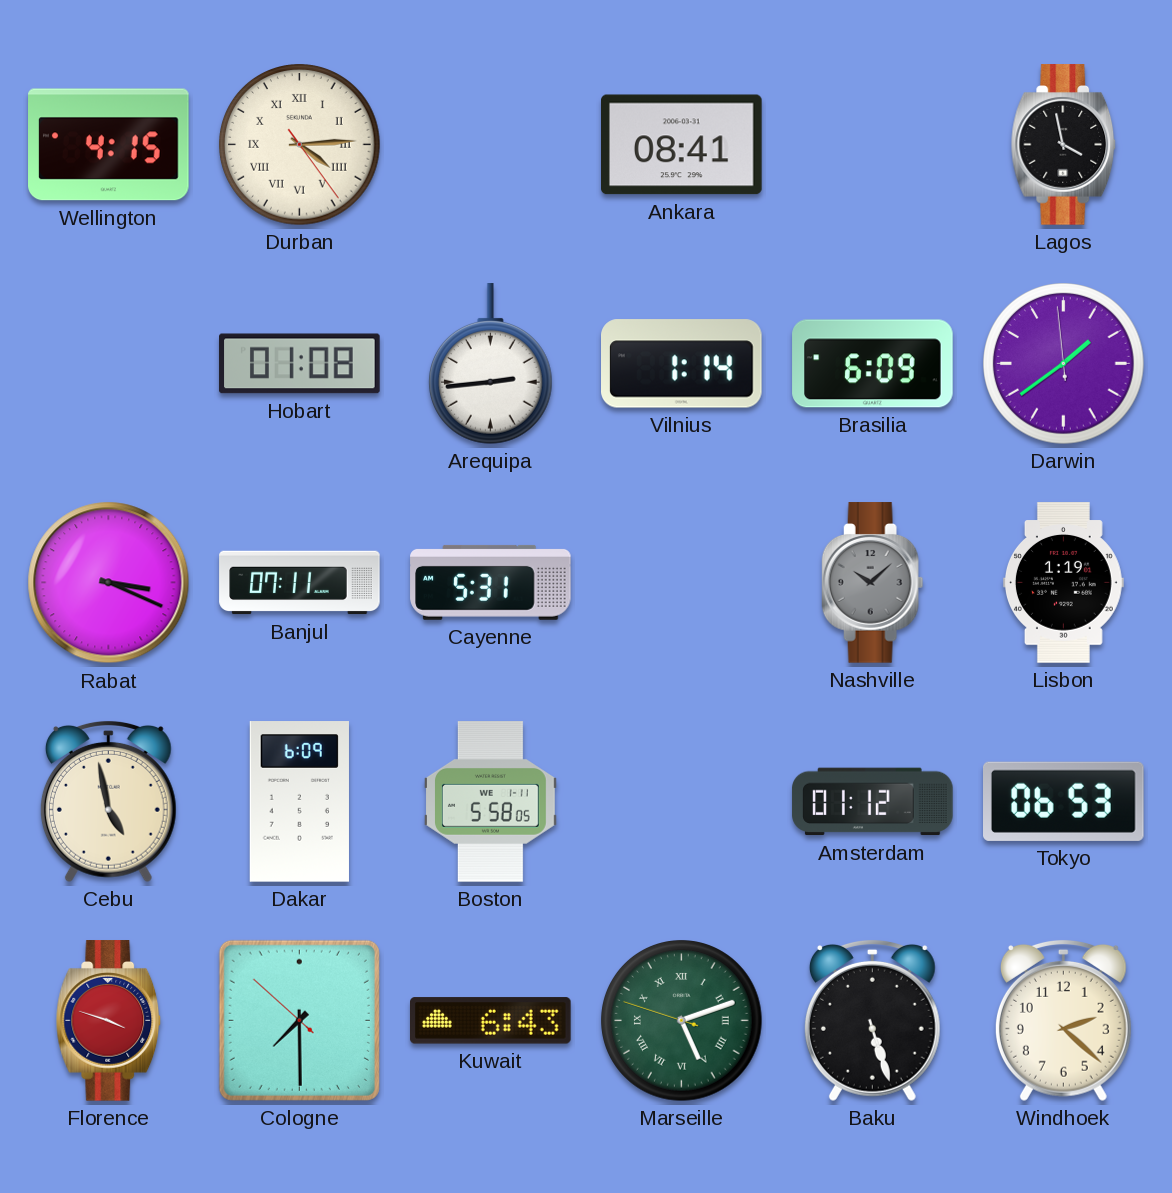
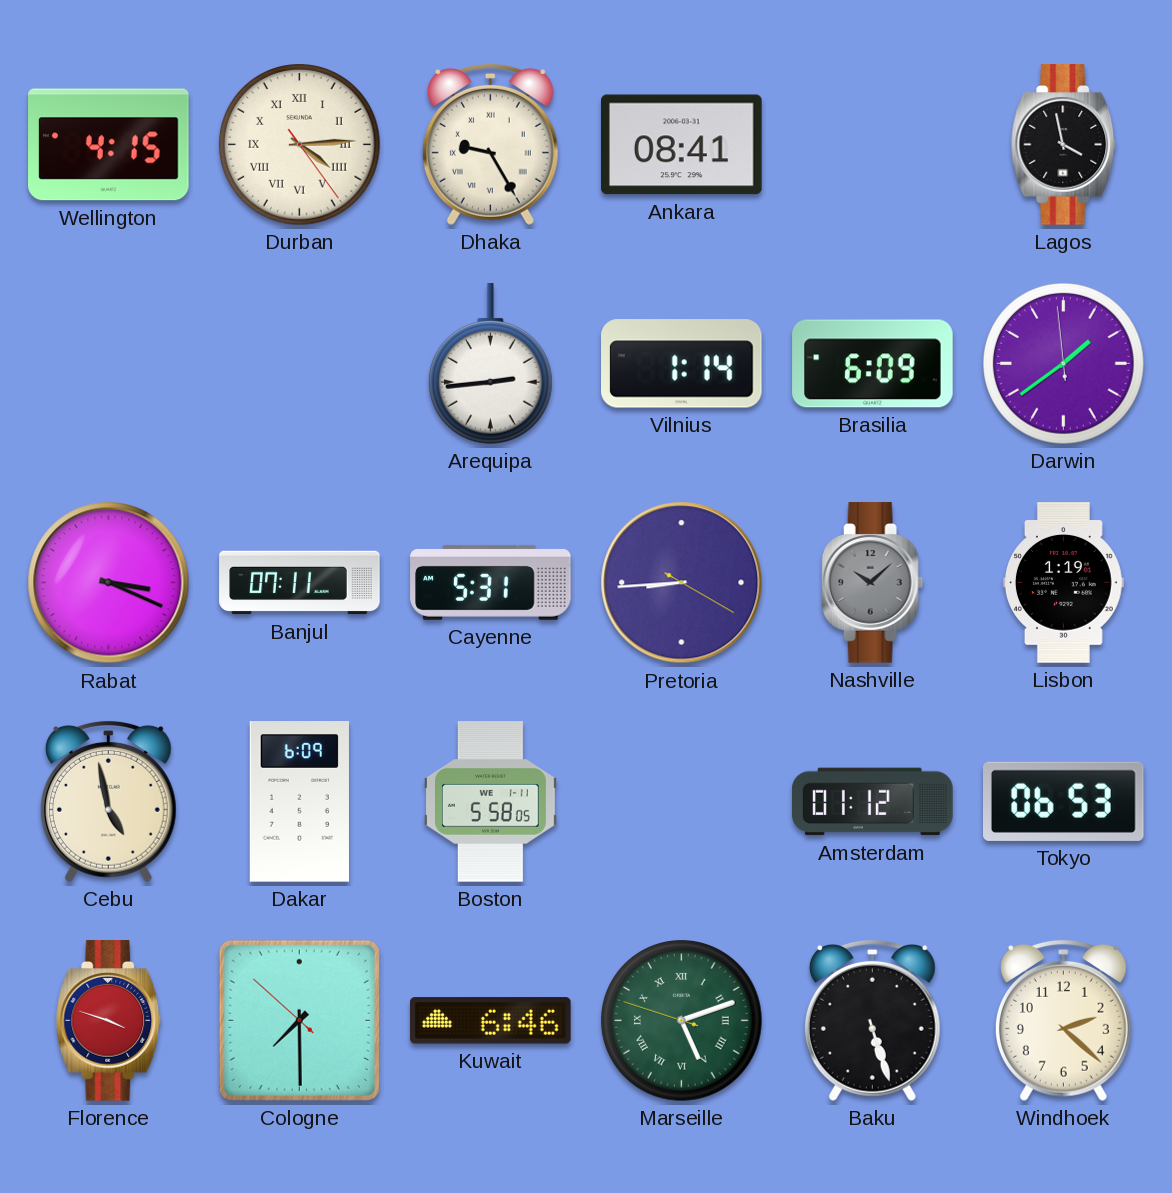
Dhaka: none -> 9:25
Hobart: 01:08 -> none
Pretoria: none -> 8:44
Kuwait: 6:43 -> 6:46
